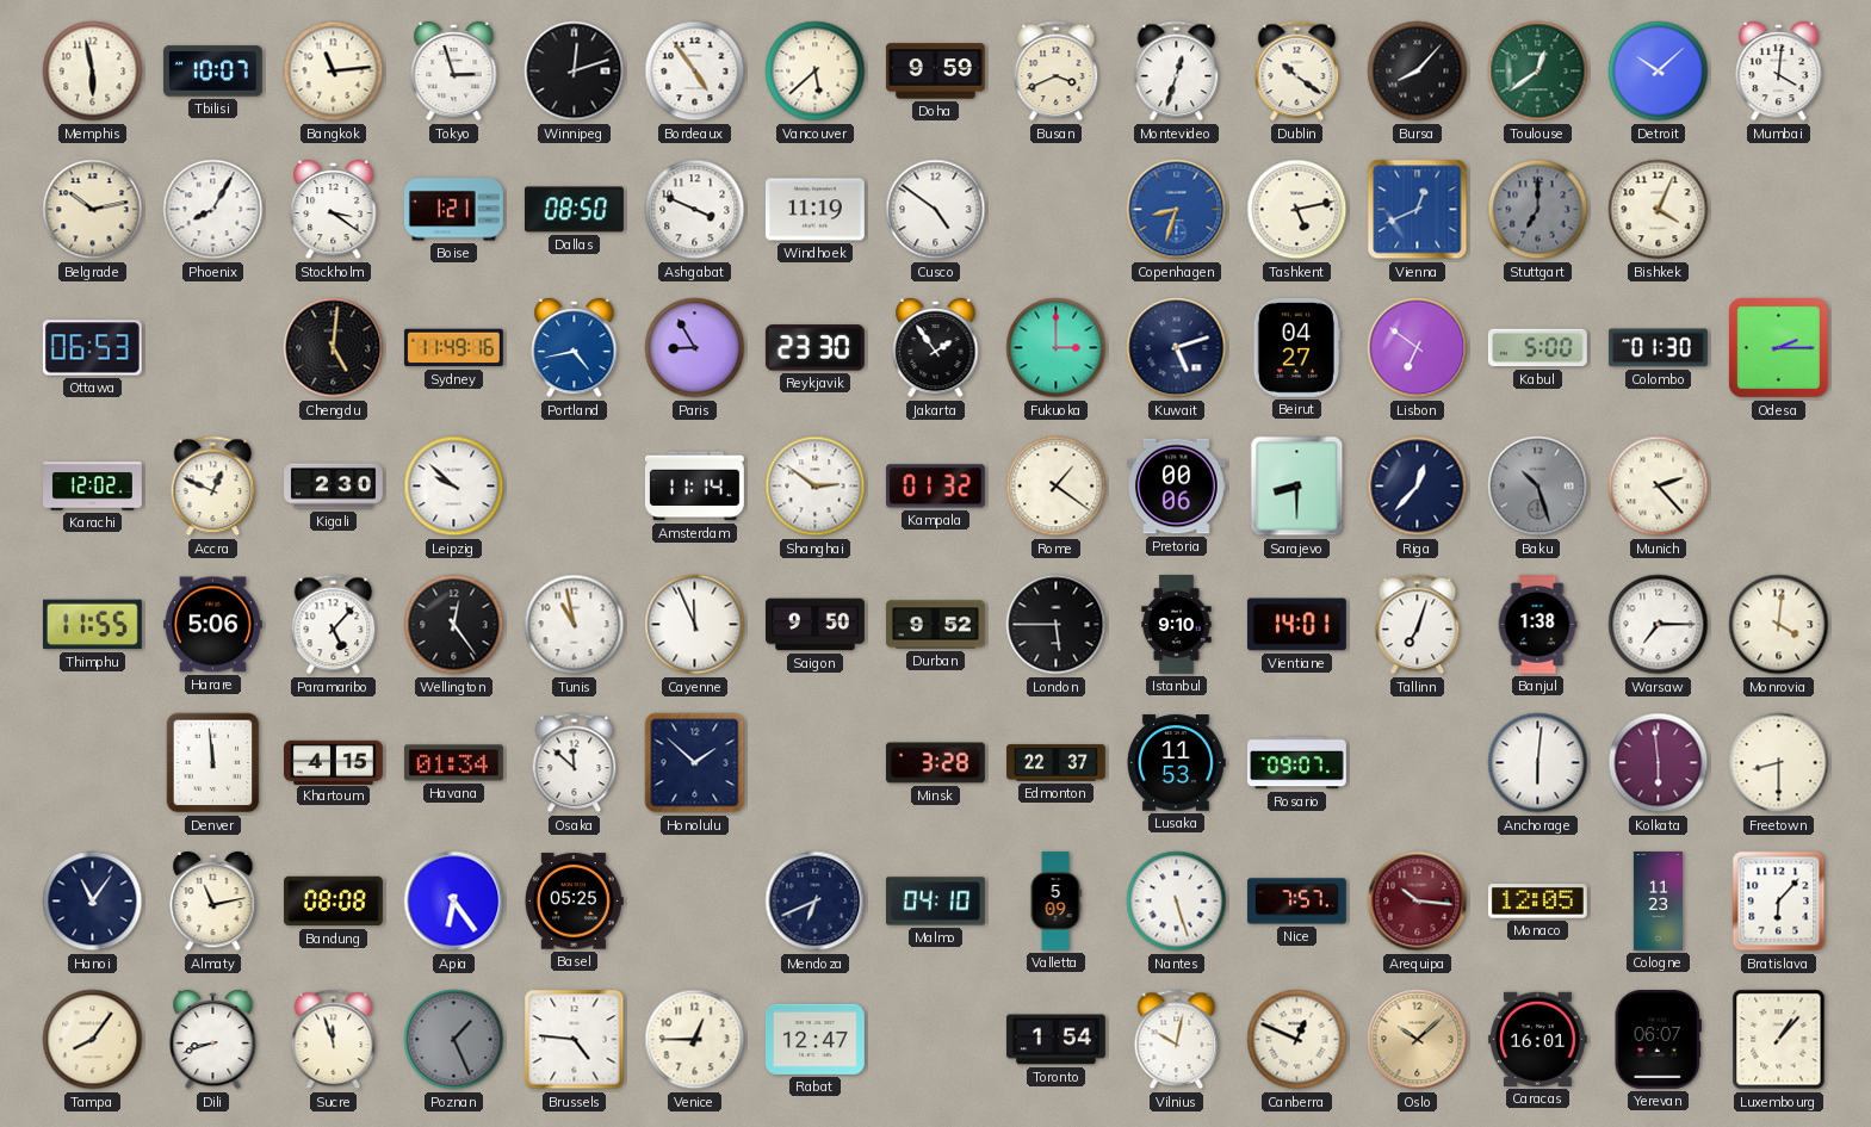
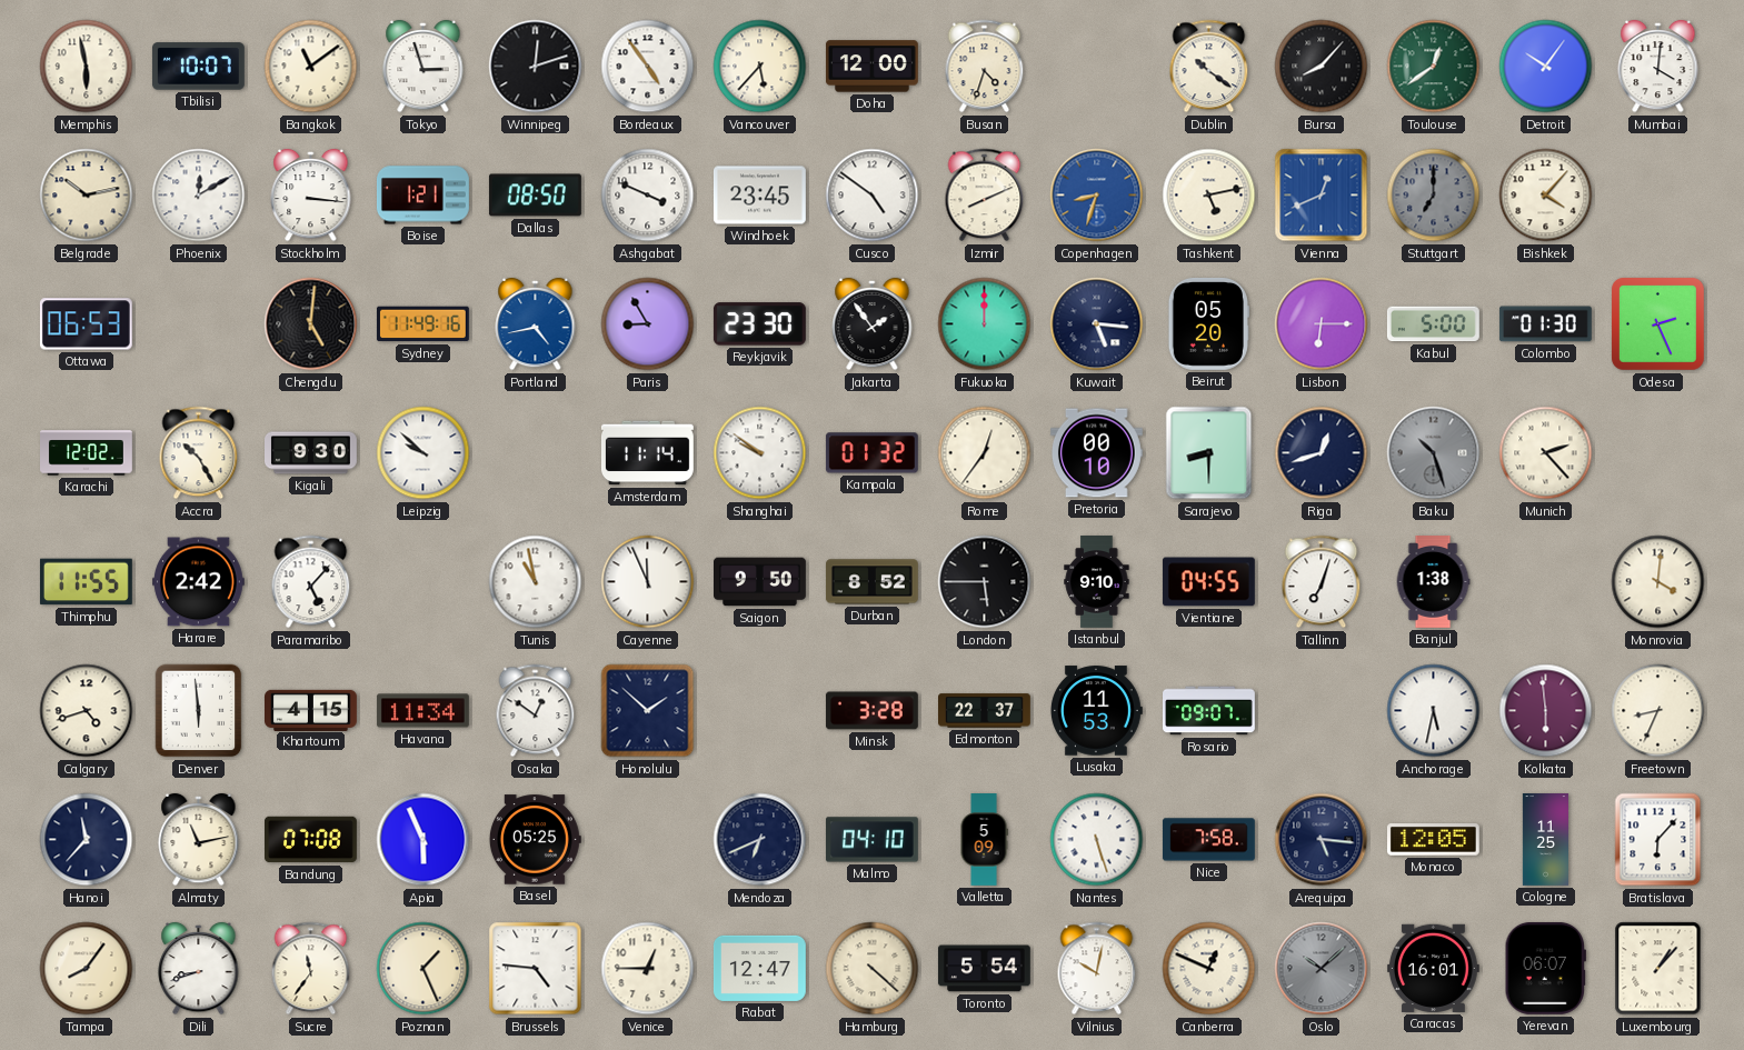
Bangkok: 11:14 -> 11:09
Vancouver: 5:38 -> 5:37
Doha: 9:59 -> 12:00
Busan: 3:41 -> 4:33
Montevideo: 12:33 -> none
Detroit: 10:08 -> 10:06
Phoenix: 8:05 -> 12:10
Stockholm: 3:21 -> 3:16
Windhoek: 11:19 -> 23:45
Izmir: none -> 8:11
Bishkek: 4:04 -> 4:07
Fukuoka: 3:00 -> 12:00
Kuwait: 5:12 -> 5:16
Beirut: 04:27 -> 05:20
Lisbon: 6:51 -> 6:15
Odesa: 2:15 -> 2:26
Accra: 12:49 -> 10:25
Kigali: 2:30 -> 9:30
Shanghai: 2:51 -> 9:51
Rome: 1:21 -> 12:36
Pretoria: 00:06 -> 00:10
Riga: 12:37 -> 12:42
Harare: 5:06 -> 2:42
Wellington: 12:24 -> none
Durban: 9:52 -> 8:52
Vientiane: 14:01 -> 04:55
Warsaw: 7:15 -> none
Calgary: none -> 4:42
Denver: 11:59 -> 5:59
Havana: 01:34 -> 11:34
Osaka: 11:52 -> 12:51
Anchorage: 6:01 -> 5:32
Freetown: 8:30 -> 8:34
Hanoi: 11:06 -> 11:37
Bandung: 08:08 -> 07:08
Apia: 6:24 -> 5:56
Nice: 7:57 -> 7:58
Arequipa: 10:16 -> 5:16
Arequipa dial: burgundy -> navy
Cologne: 11:23 -> 11:25
Sucre: 11:57 -> 11:36
Poznan dial: grey -> cream
Hamburg: none -> 4:22
Toronto: 1:54 -> 5:54
Oslo dial: champagne -> grey
